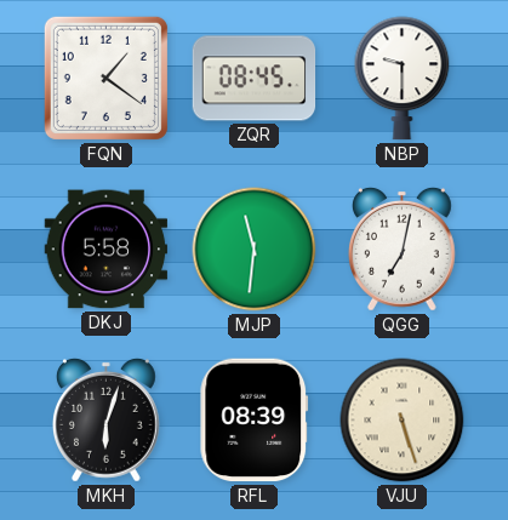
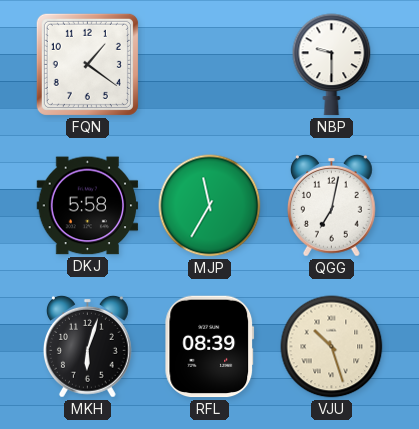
ZQR: 08:45 -> none
MJP: 11:31 -> 11:35
VJU: 5:27 -> 10:27
